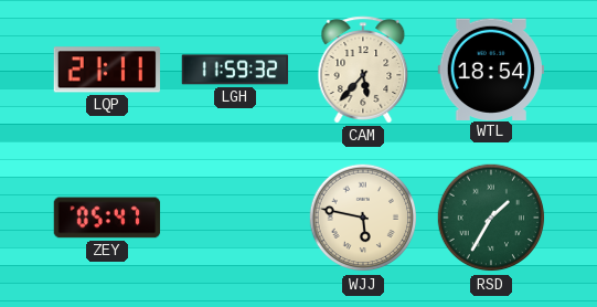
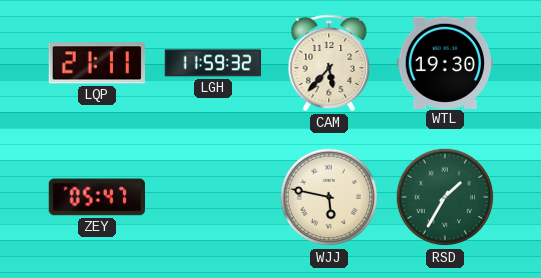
WTL: 18:54 -> 19:30
